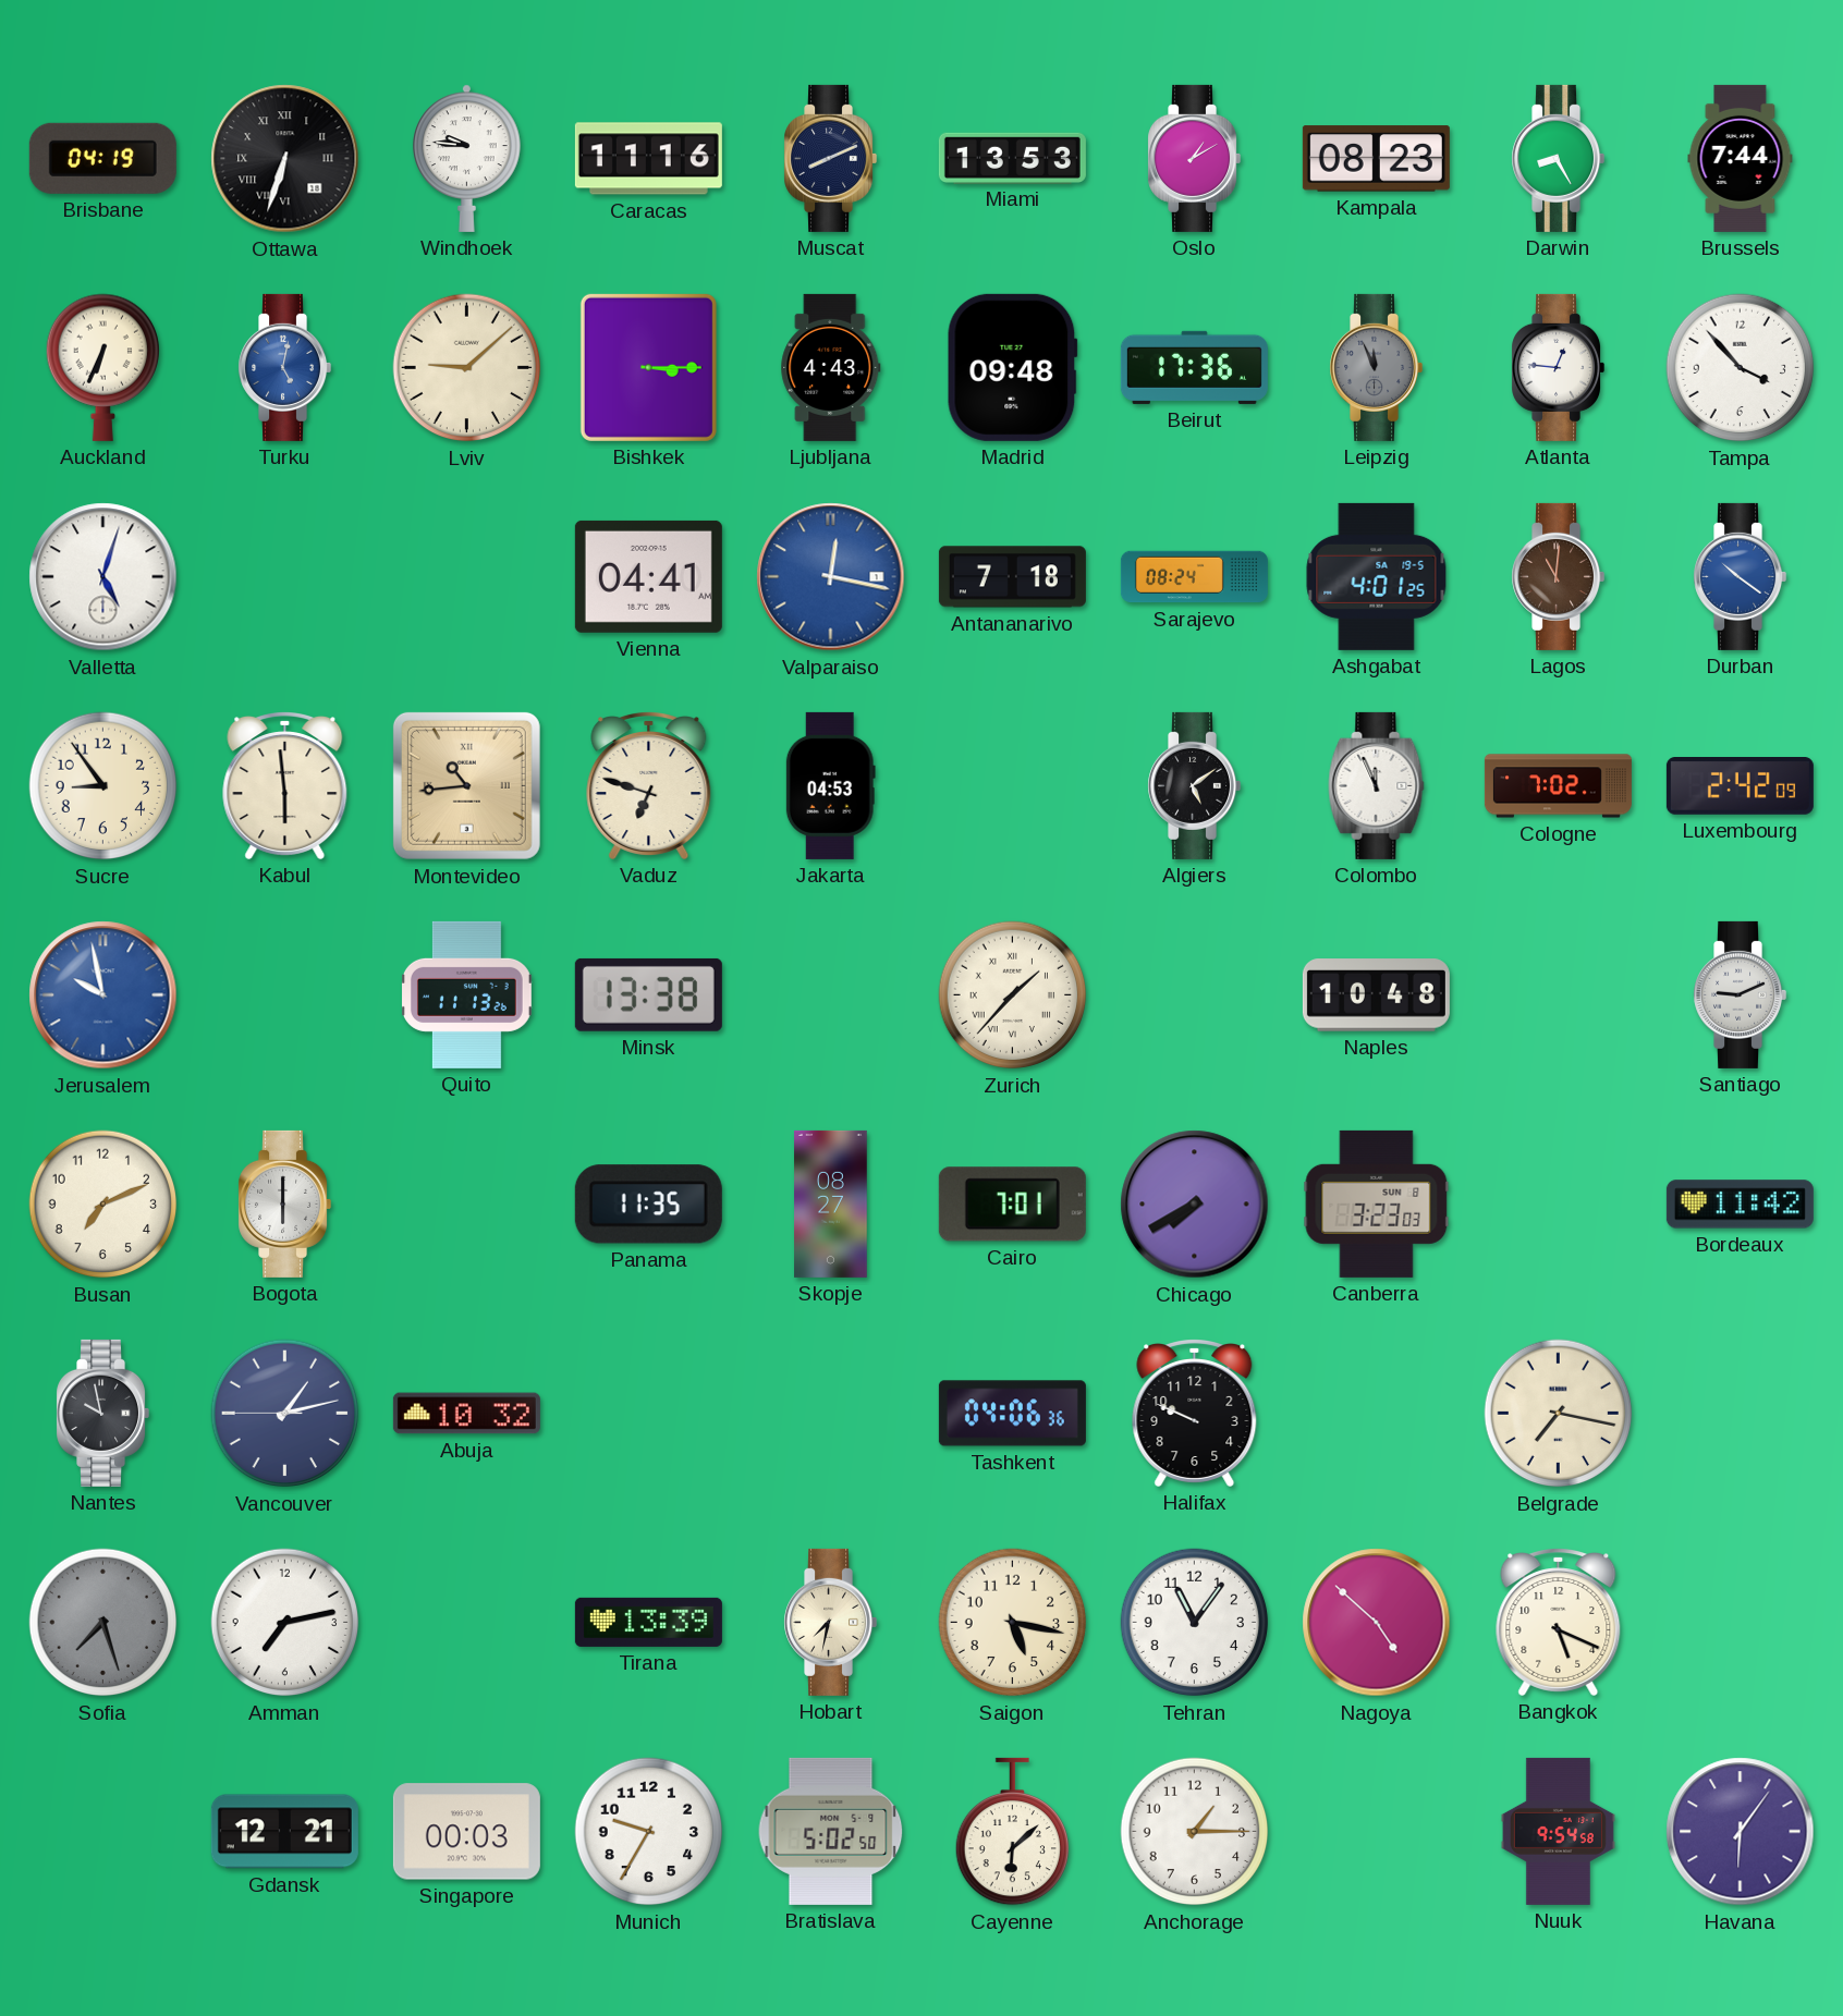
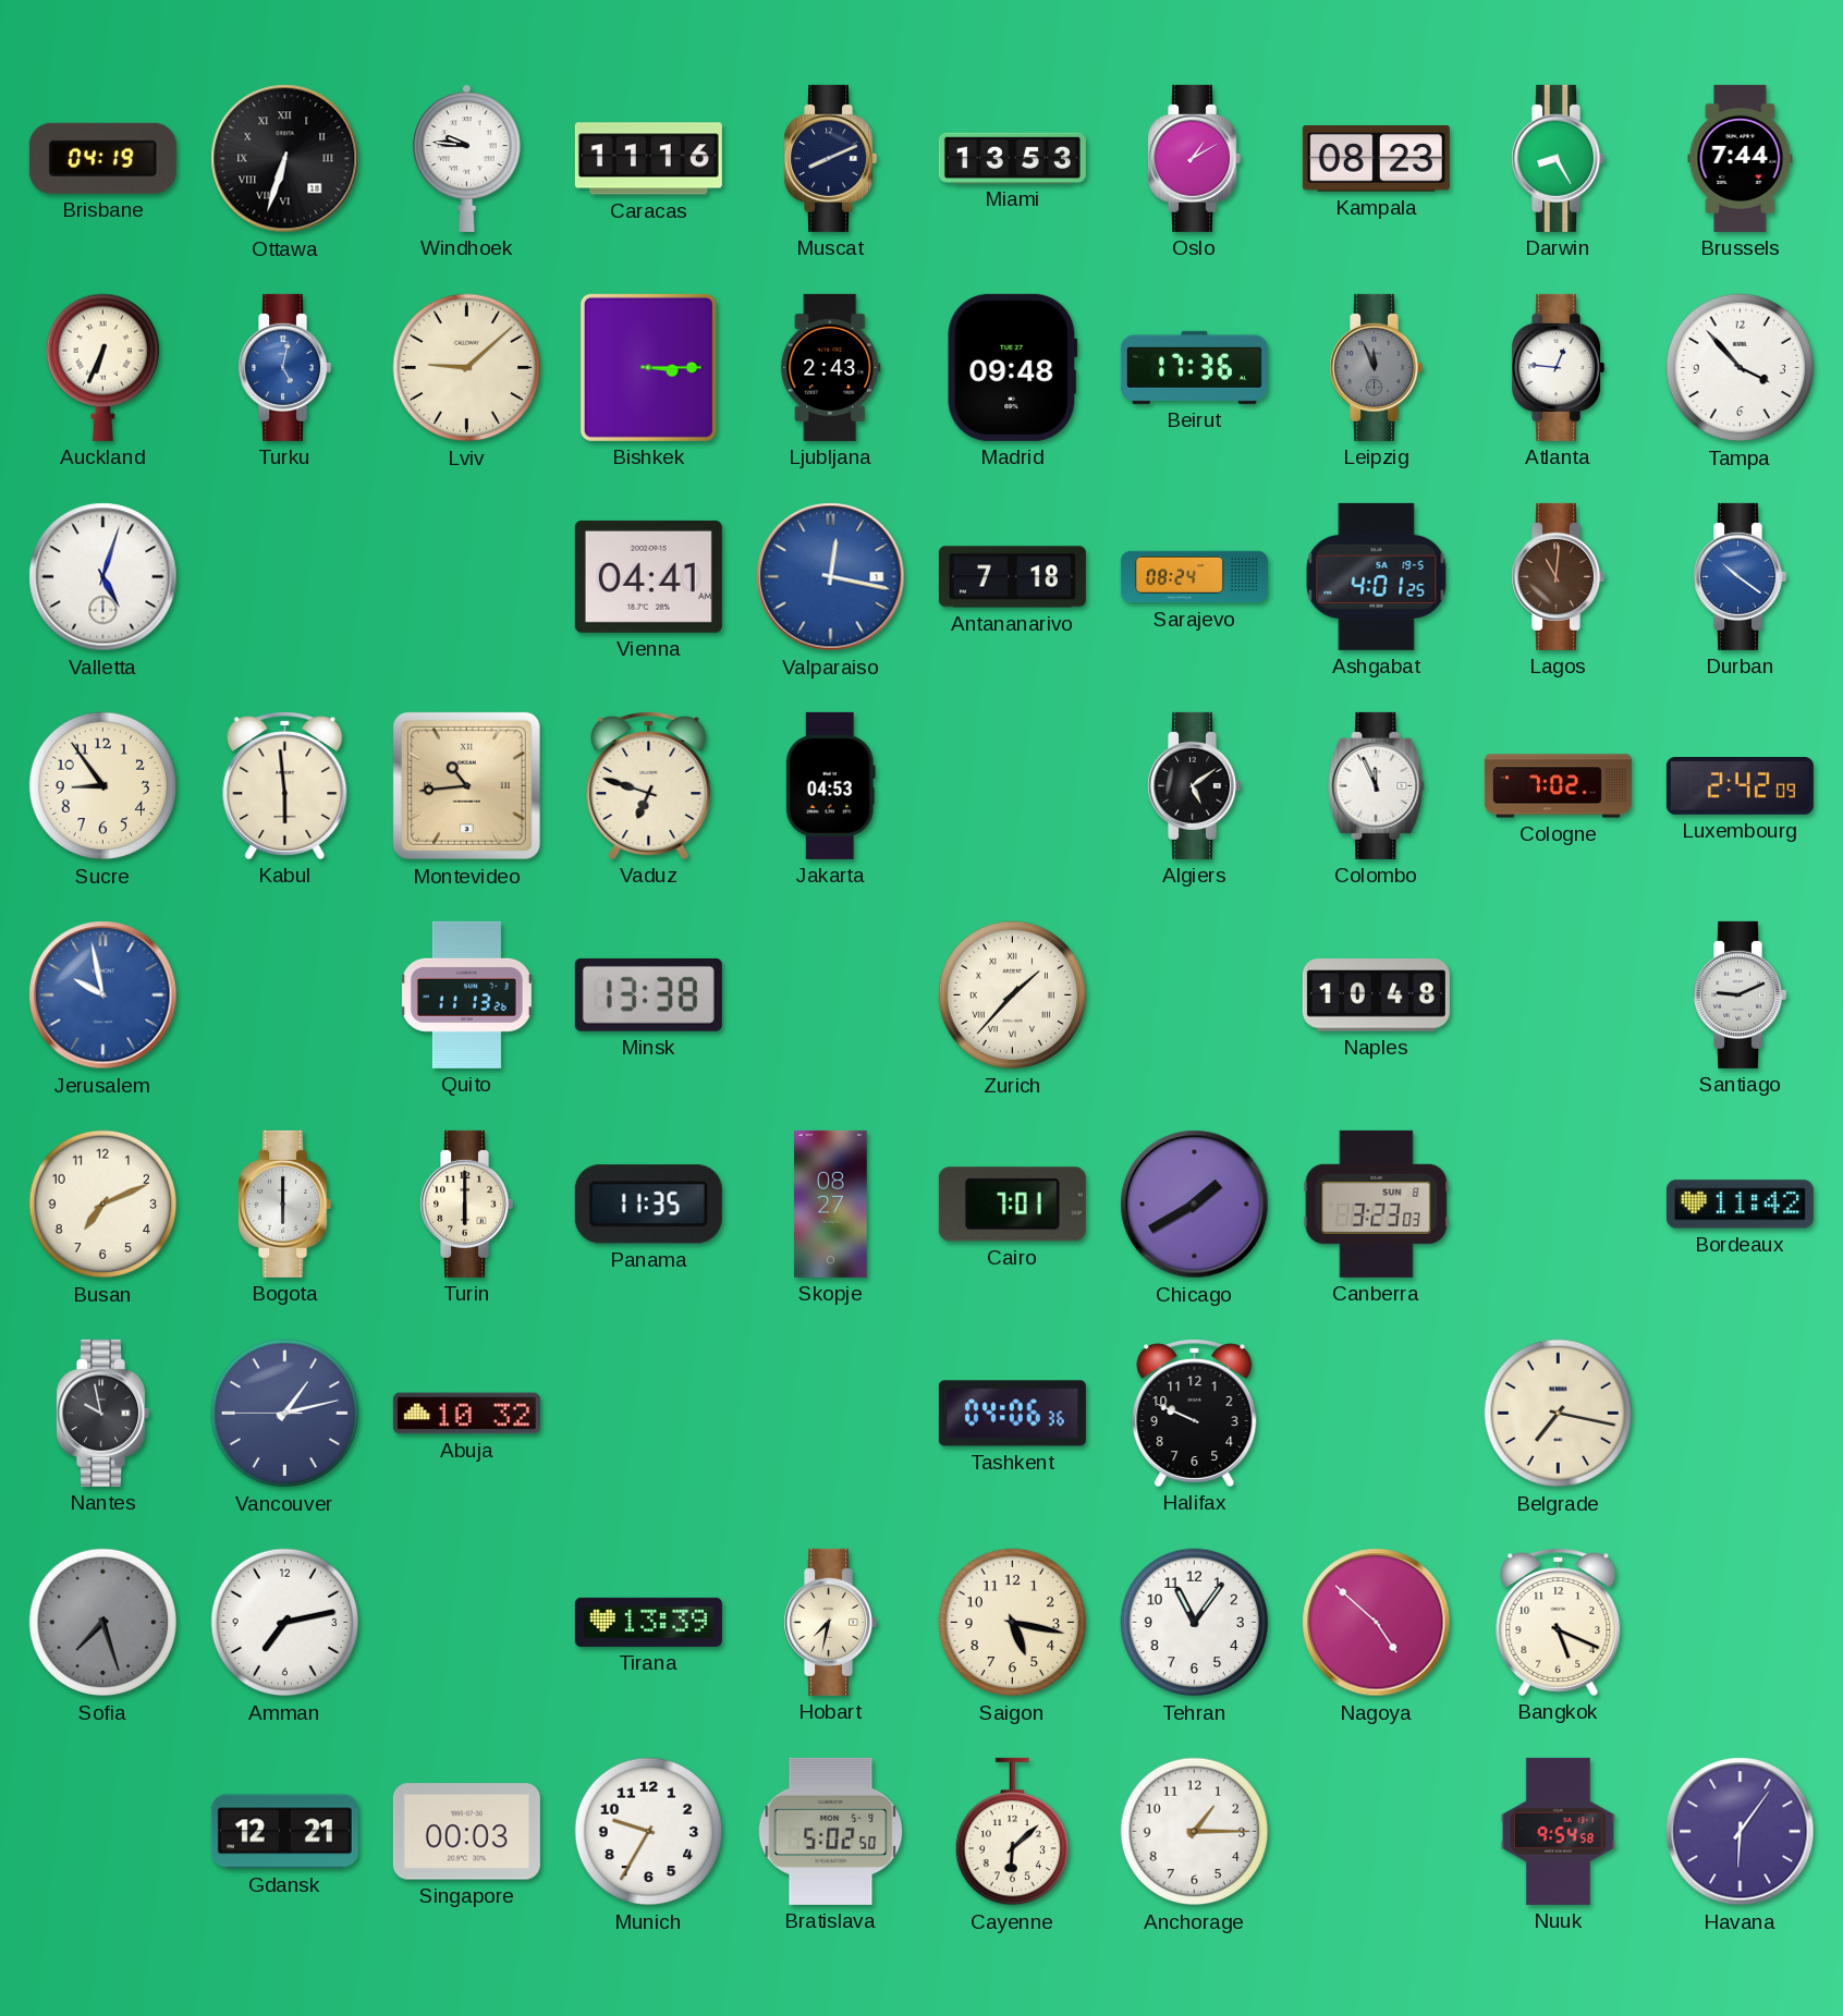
Ljubljana: 4:43 -> 2:43
Turin: none -> 6:00
Chicago: 7:40 -> 1:40
